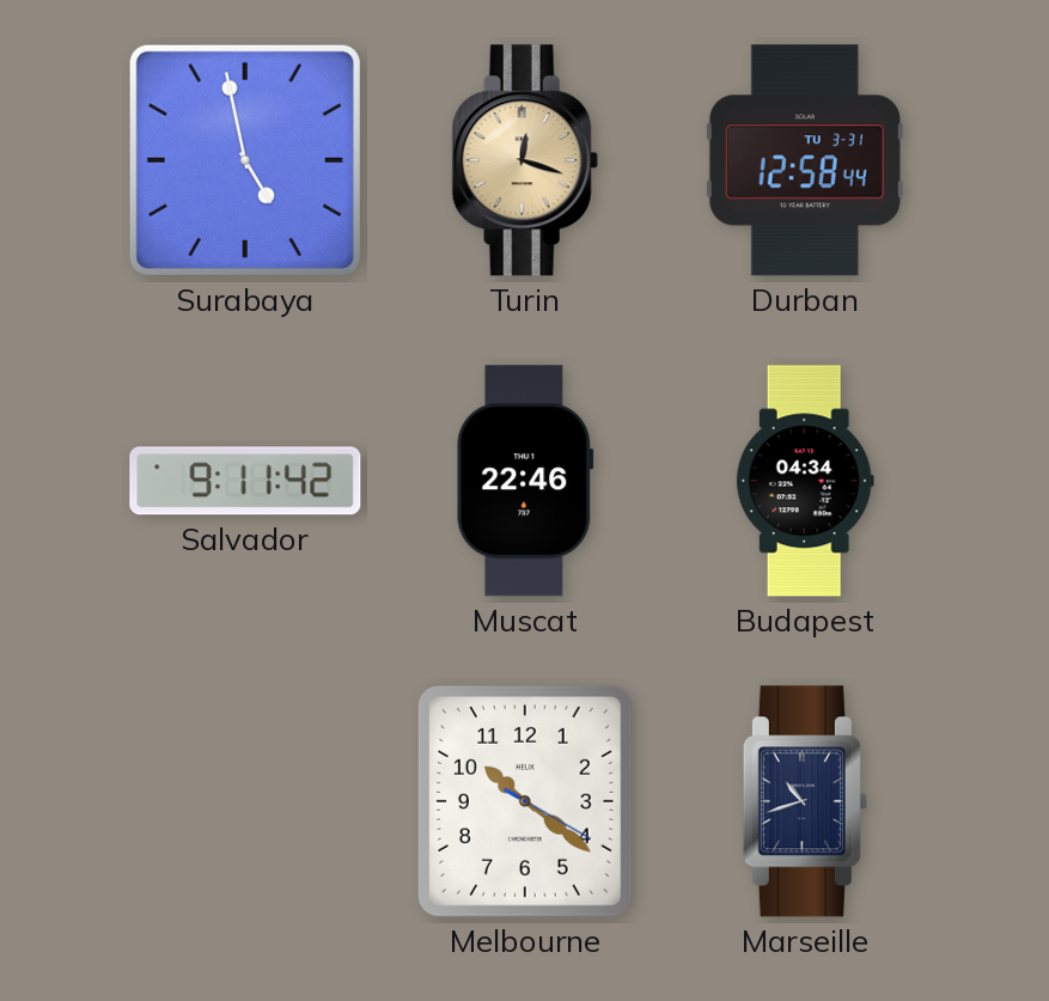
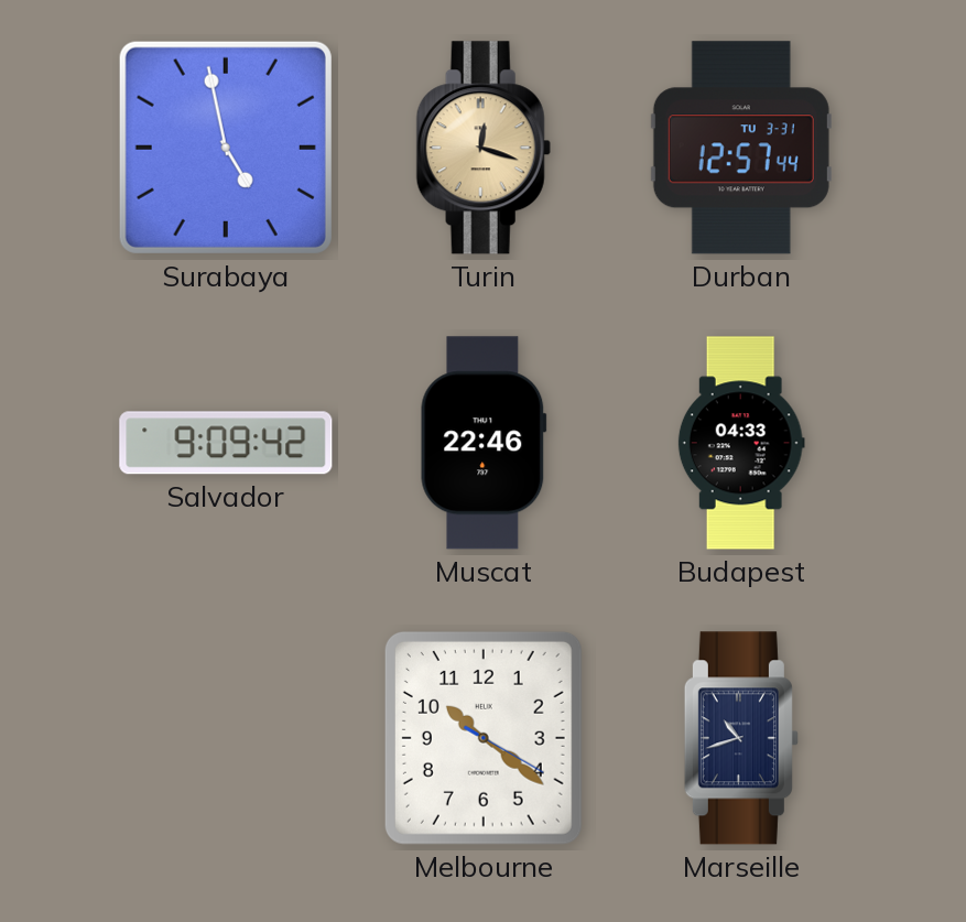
Durban: 12:58 -> 12:57
Salvador: 9:11 -> 9:09
Budapest: 04:34 -> 04:33
